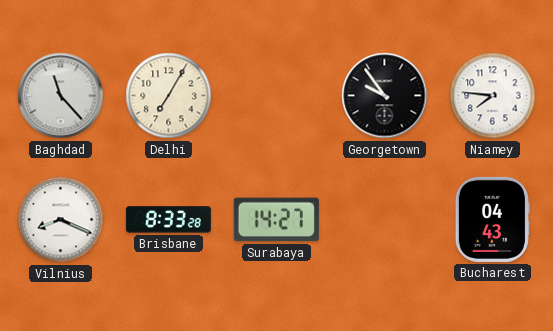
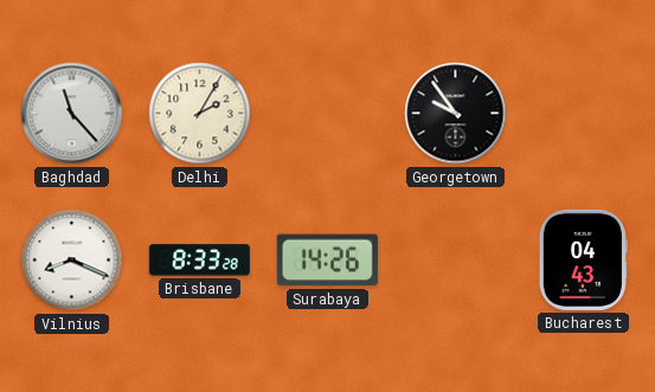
Delhi: 7:05 -> 2:05
Niamey: 7:46 -> none
Surabaya: 14:27 -> 14:26
